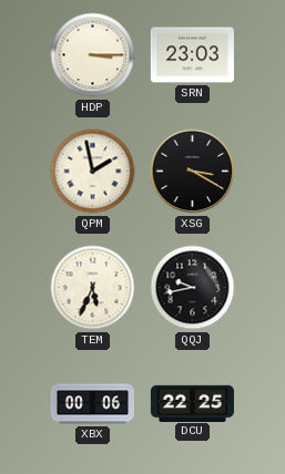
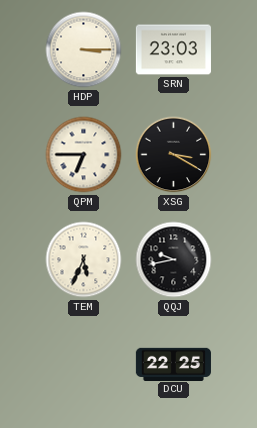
QPM: 1:58 -> 6:45
XBX: 00:06 -> none
